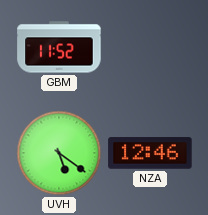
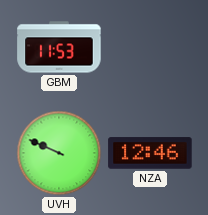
GBM: 11:52 -> 11:53
UVH: 5:21 -> 9:49
